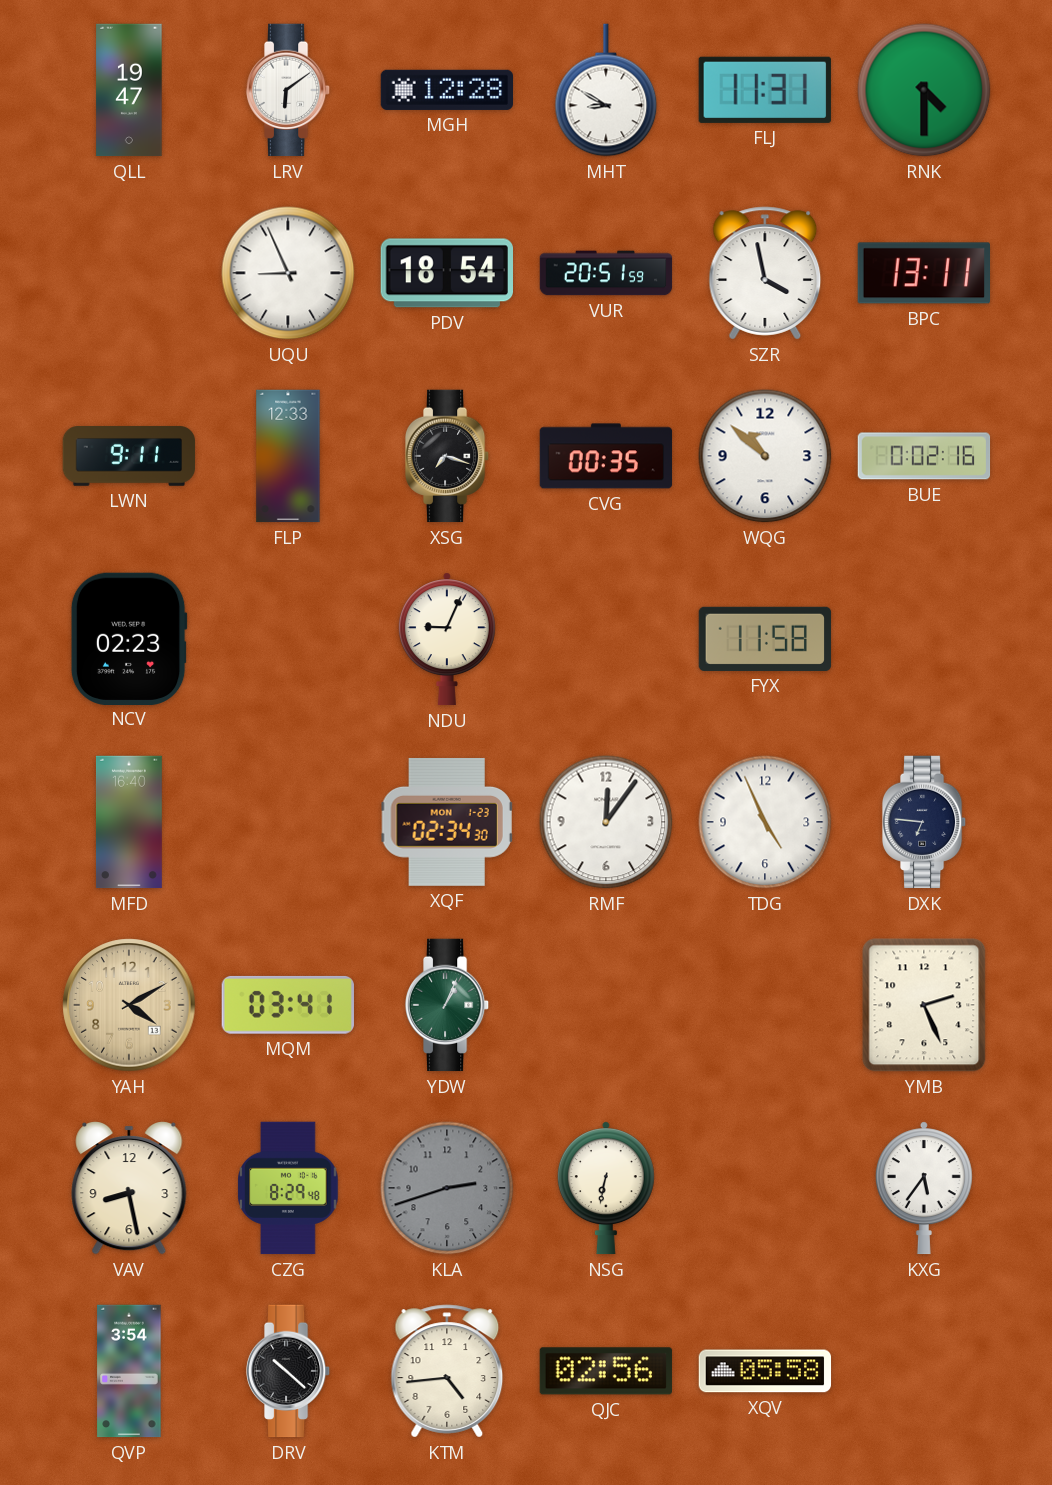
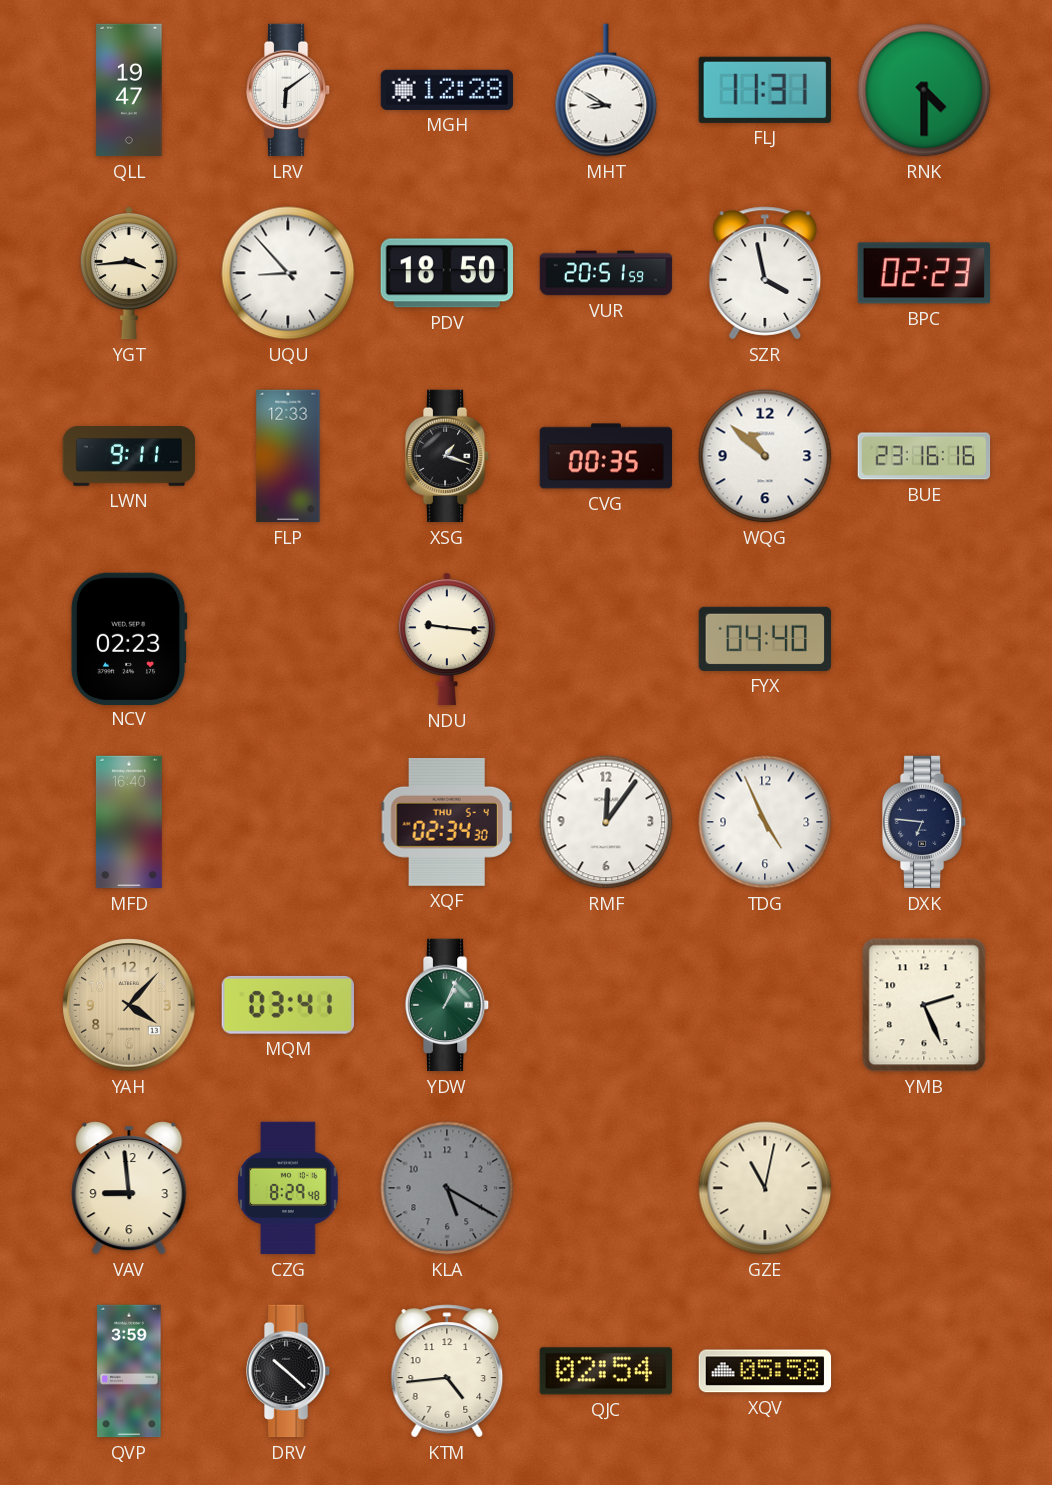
YGT: none -> 3:44
UQU: 8:56 -> 8:53
PDV: 18:54 -> 18:50
BPC: 13:11 -> 02:23
XSG: 7:18 -> 1:18
BUE: 0:02 -> 23:16
NDU: 9:04 -> 9:16
FYX: 11:58 -> 04:40
XQF date: MON 1-23 -> THU 5-4
YAH: 4:10 -> 4:07
VAV: 8:28 -> 8:59
KLA: 2:42 -> 5:20
NSG: 6:32 -> none
GZE: none -> 11:02
KXG: 5:36 -> none
QVP: 3:54 -> 3:59
QJC: 02:56 -> 02:54
